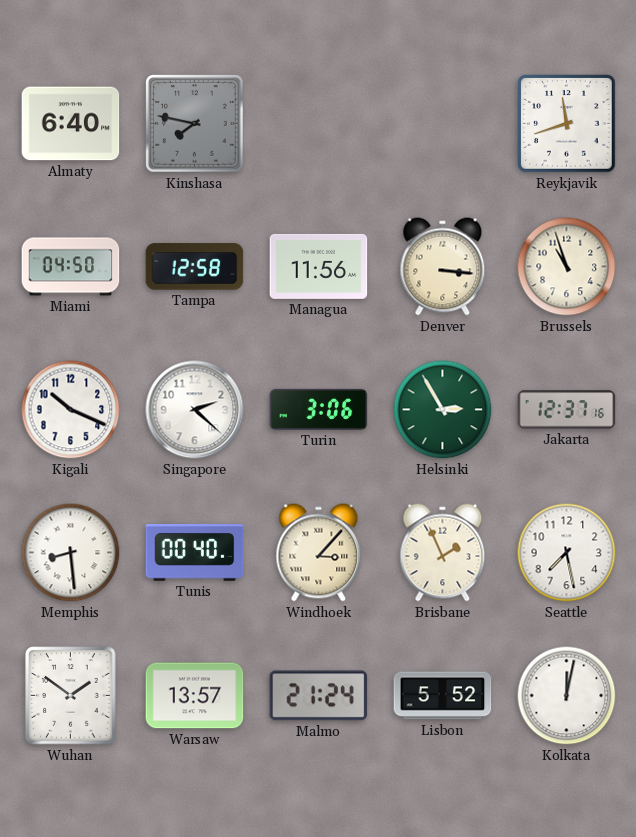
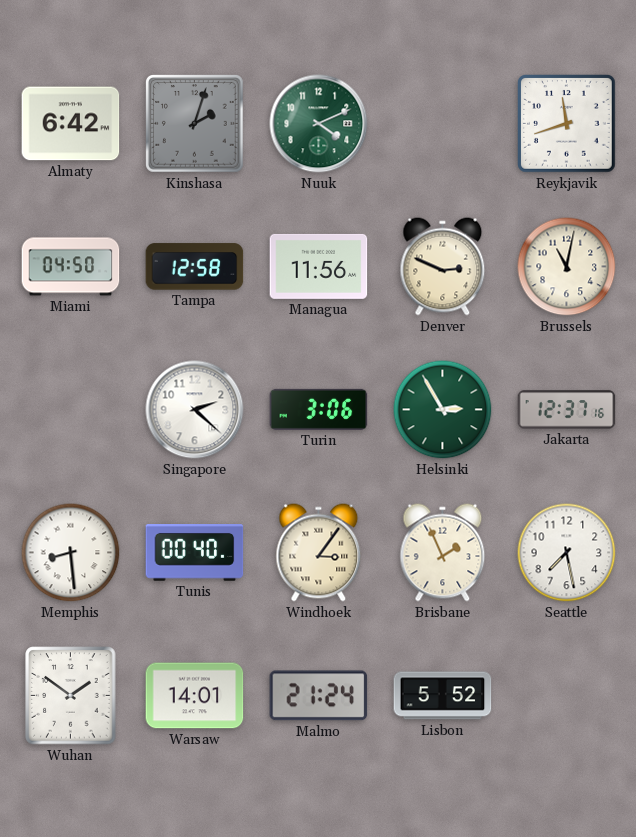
Almaty: 6:40 -> 6:42
Kinshasa: 7:47 -> 2:03
Nuuk: none -> 4:11
Denver: 3:16 -> 2:49
Brussels: 10:57 -> 11:02
Kigali: 10:19 -> none
Windhoek: 3:07 -> 3:06
Warsaw: 13:57 -> 14:01
Kolkata: 12:02 -> none
